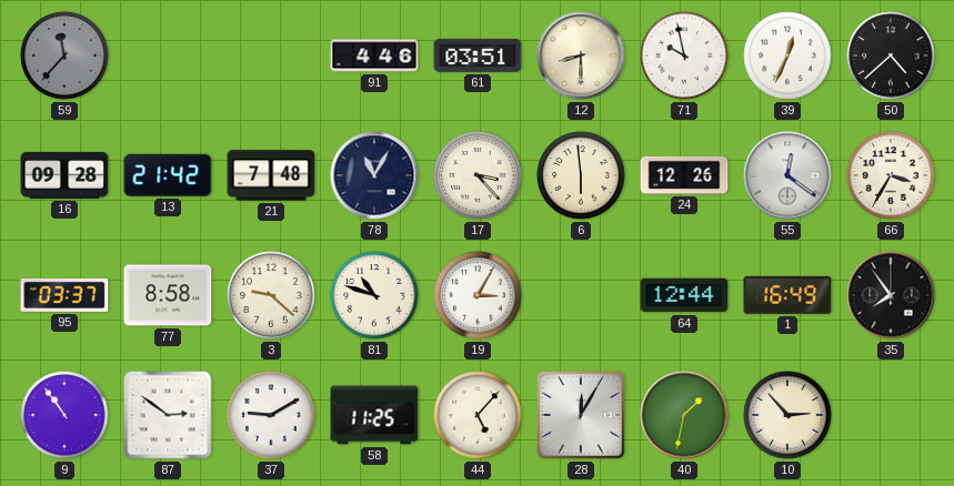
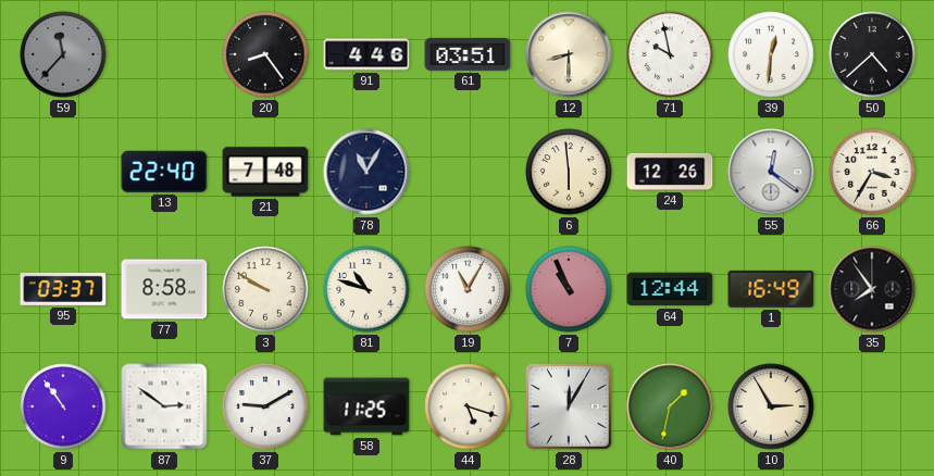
20: none -> 8:24
39: 12:34 -> 12:31
16: 09:28 -> none
13: 21:42 -> 22:40
17: 3:23 -> none
3: 9:22 -> 9:50
19: 3:05 -> 11:05
7: none -> 10:56
44: 5:07 -> 5:18
10: 2:53 -> 2:55
